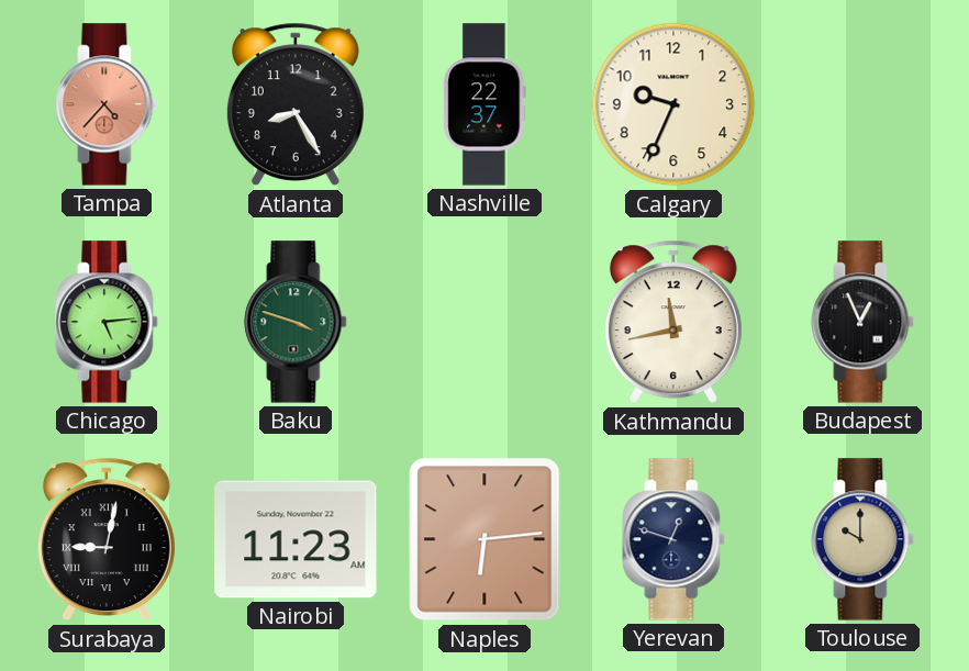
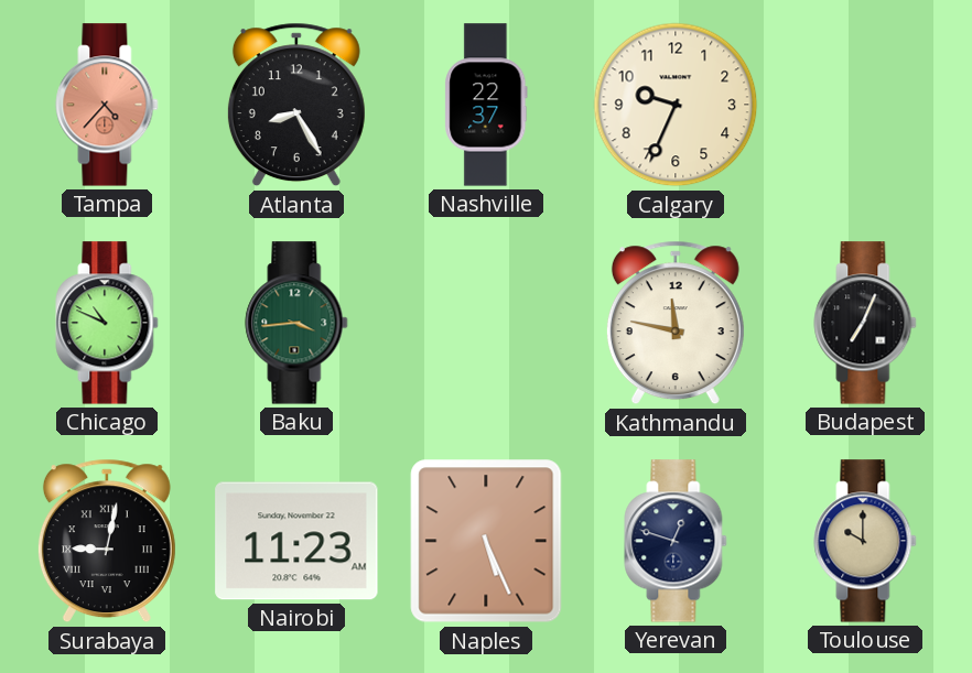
Chicago: 5:14 -> 10:49
Baku: 3:48 -> 3:44
Kathmandu: 11:43 -> 11:47
Budapest: 12:56 -> 7:04
Naples: 6:14 -> 5:26
